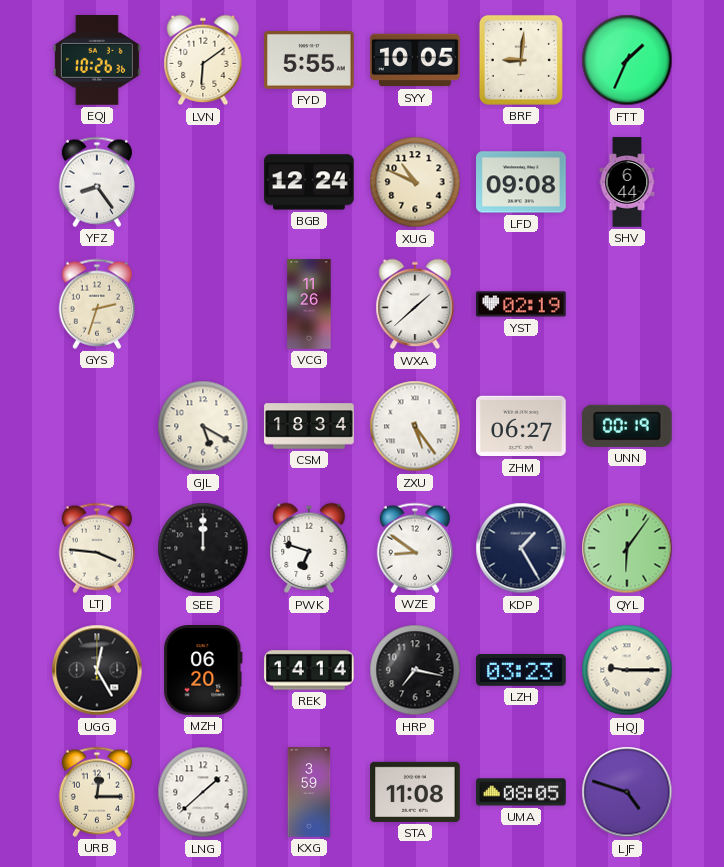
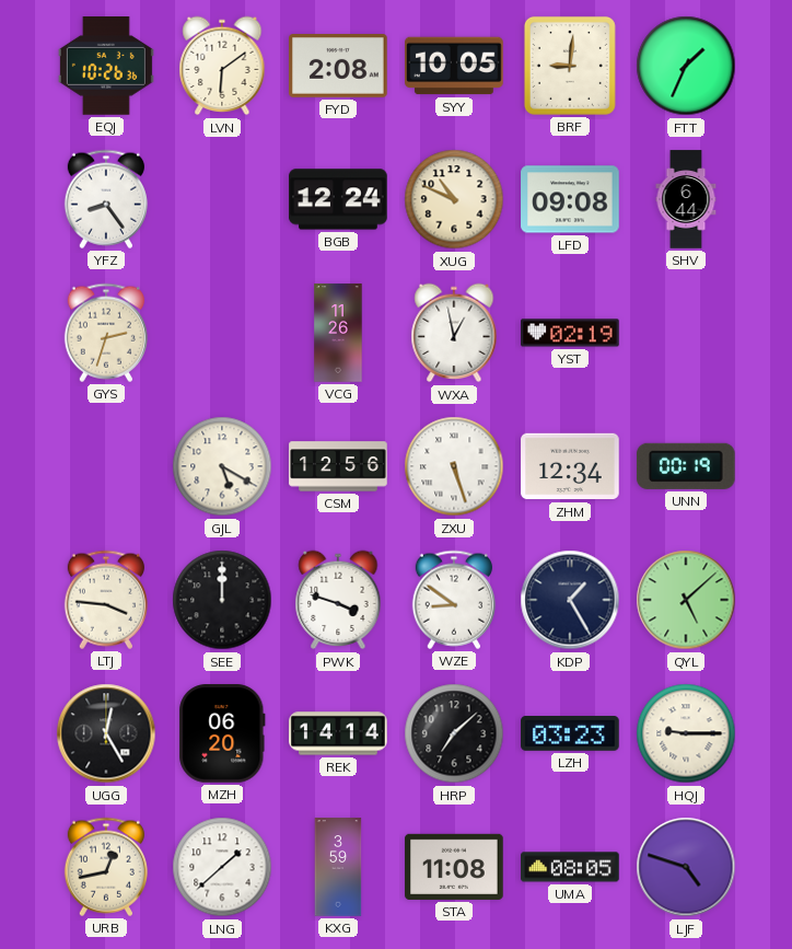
FYD: 5:55 -> 2:08
WXA: 1:38 -> 12:58
CSM: 18:34 -> 12:56
ZXU: 5:24 -> 5:27
ZHM: 06:27 -> 12:34
PWK: 6:48 -> 3:48
QYL: 6:06 -> 5:08
HRP: 7:17 -> 7:08
URB: 12:15 -> 12:43
